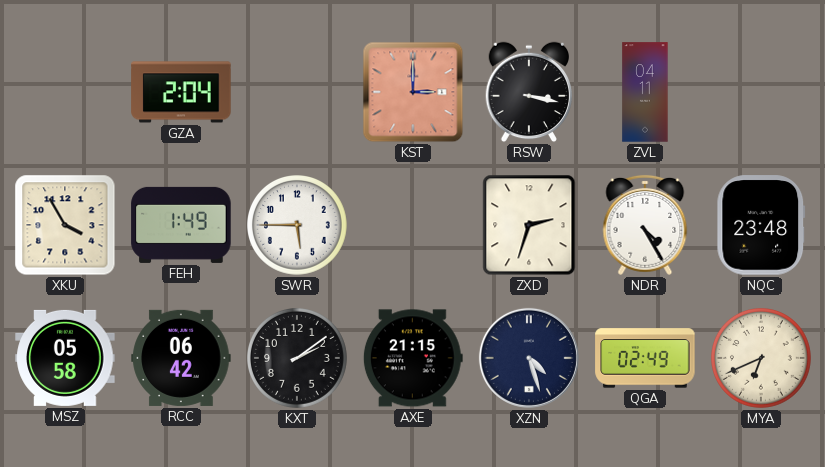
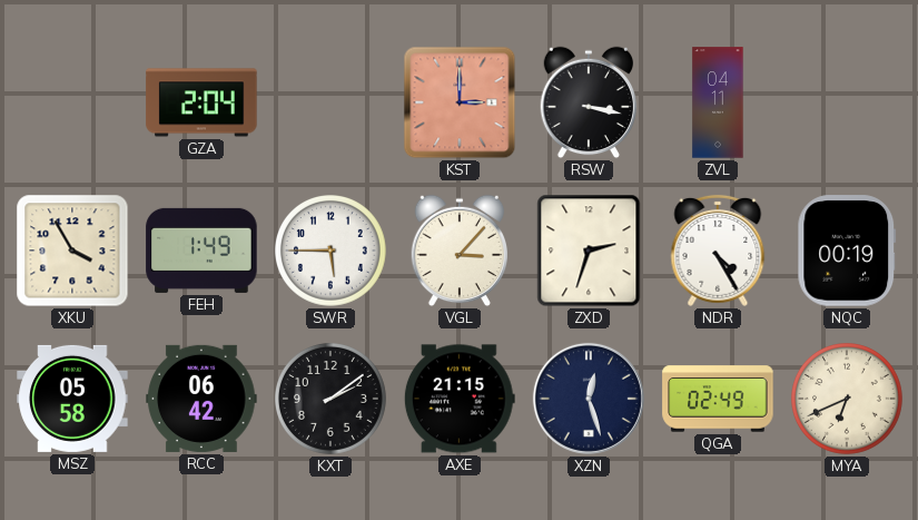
VGL: none -> 3:07
NQC: 23:48 -> 00:19
XZN: 4:27 -> 12:27
